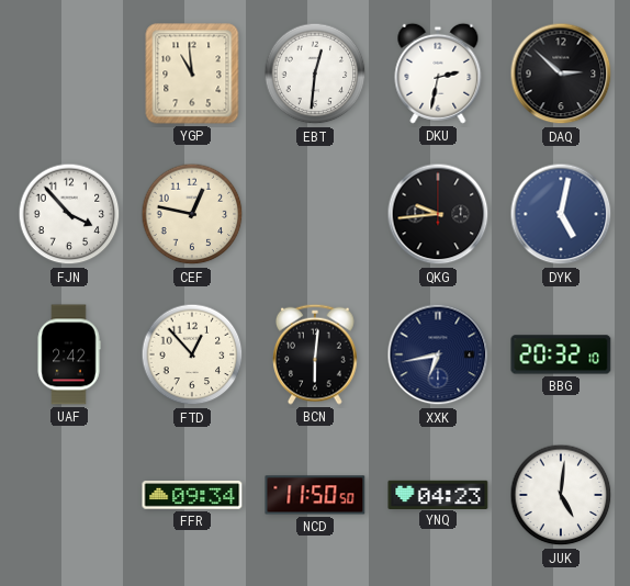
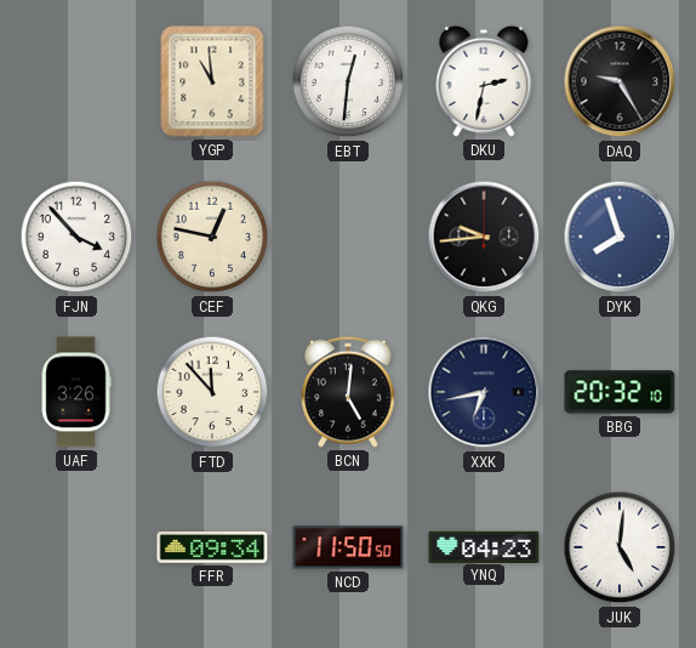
DAQ: 2:52 -> 9:25
DYK: 5:02 -> 7:57
UAF: 2:42 -> 3:26
FTD: 12:53 -> 11:53
BCN: 6:01 -> 5:01
